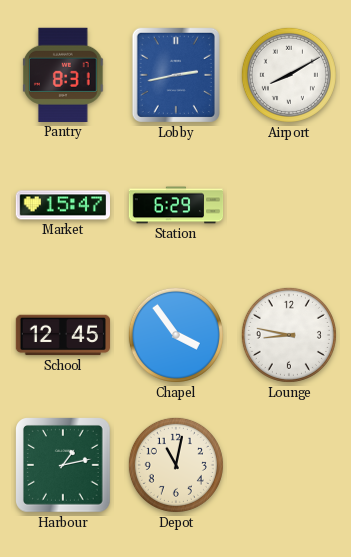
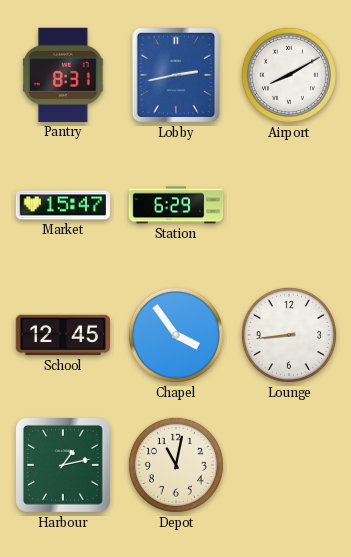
Lounge: 8:47 -> 8:44
